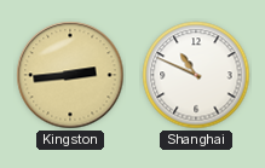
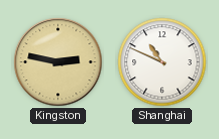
Kingston: 2:44 -> 2:47
